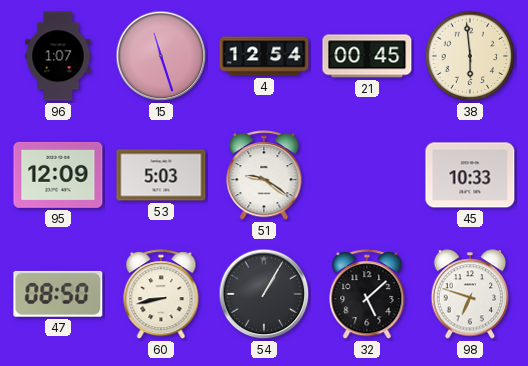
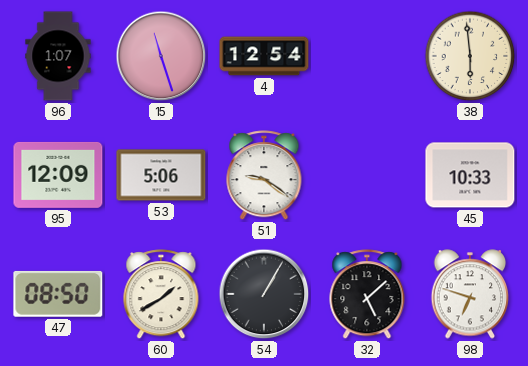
21: 00:45 -> none
53: 5:03 -> 5:06
60: 8:43 -> 1:40
